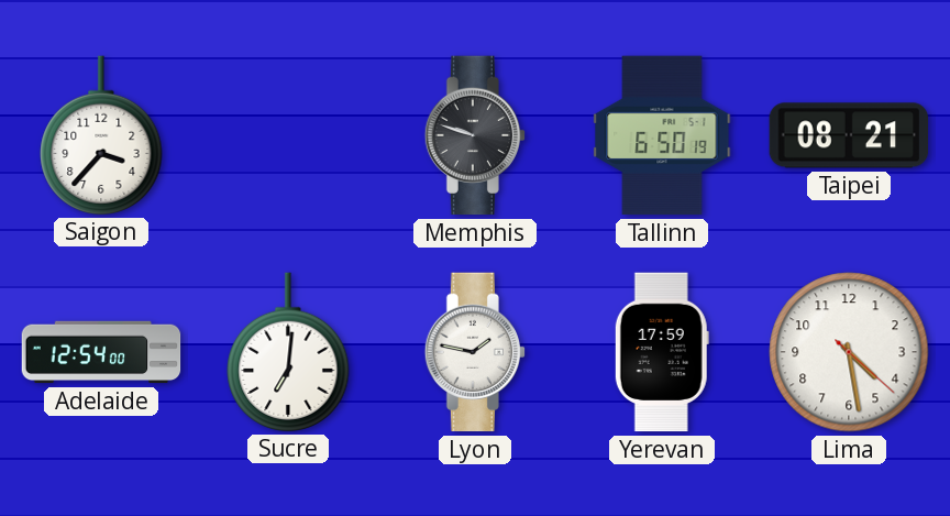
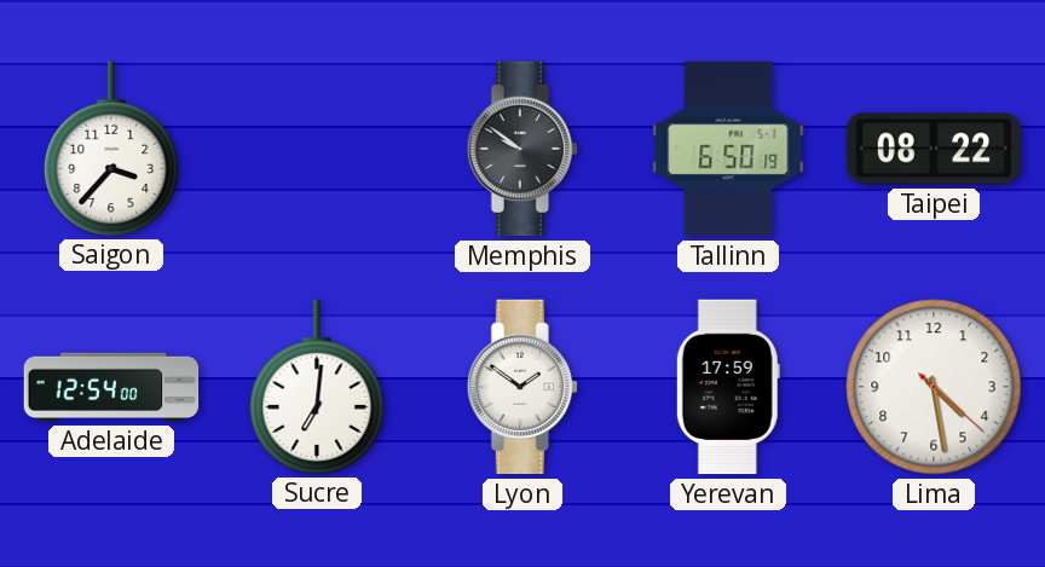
Memphis: 9:48 -> 9:51
Taipei: 08:21 -> 08:22
Lyon: 1:47 -> 1:51
